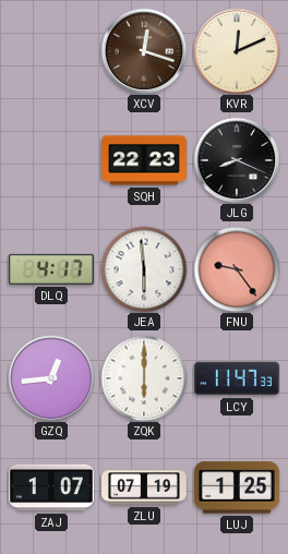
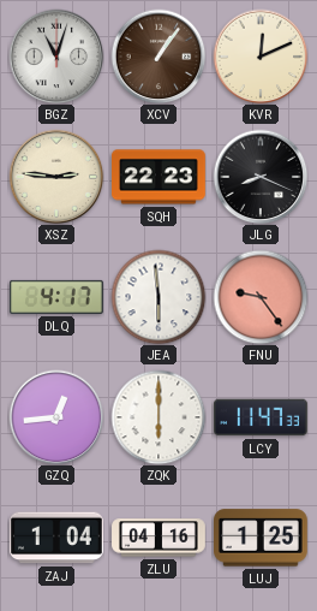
BGZ: none -> 11:03
XCV: 12:18 -> 1:06
XSZ: none -> 2:46
ZAJ: 1:07 -> 1:04
ZLU: 07:19 -> 04:16
